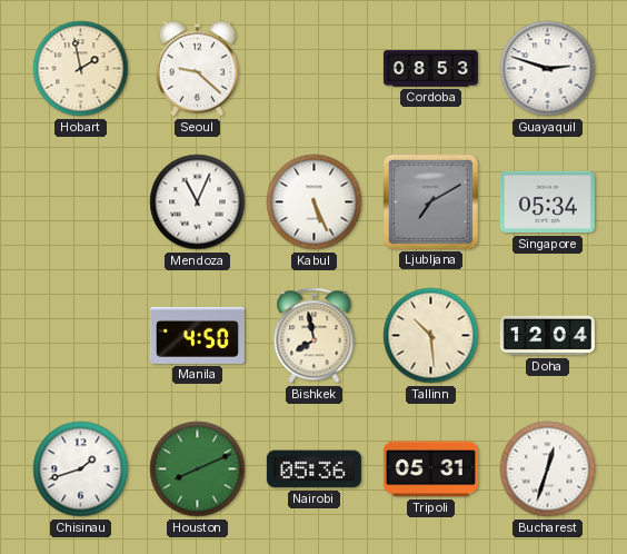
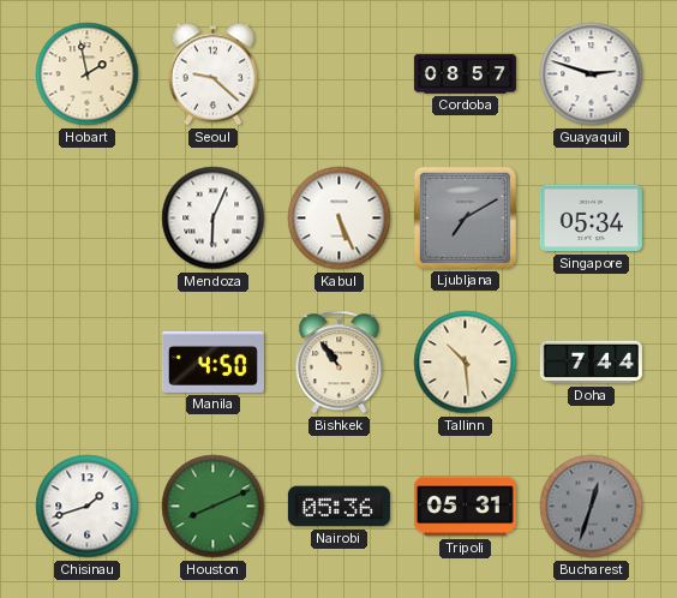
Cordoba: 08:53 -> 08:57
Mendoza: 11:04 -> 6:04
Bishkek: 7:58 -> 10:54
Doha: 12:04 -> 7:44
Bucharest dial: white -> grey
